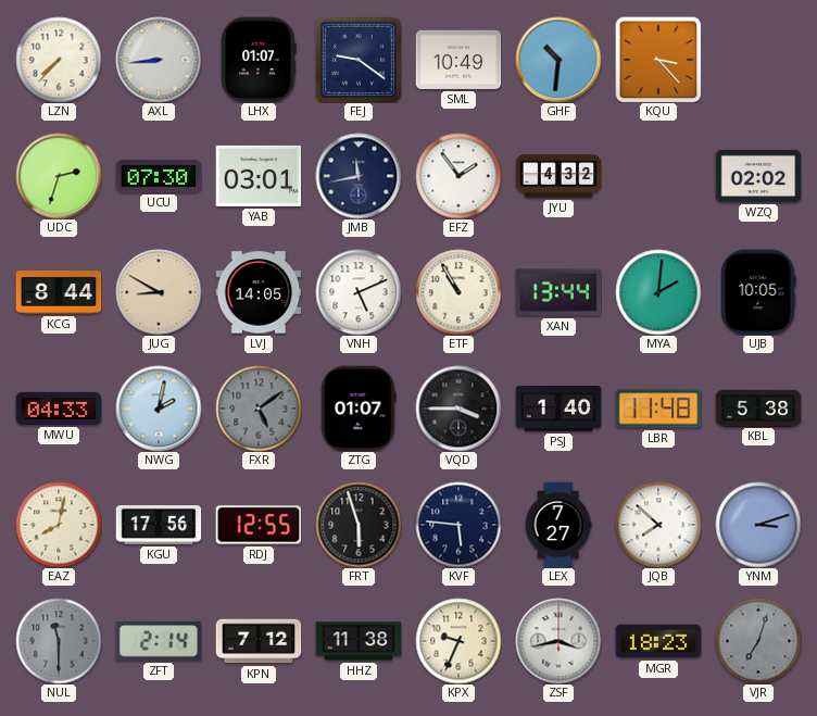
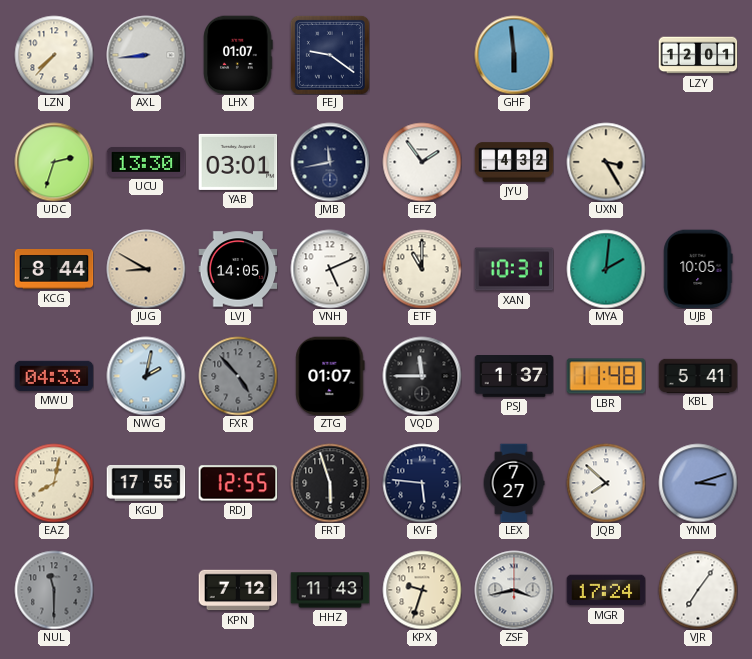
SML: 10:49 -> none
GHF: 10:31 -> 5:59
KQU: 3:23 -> none
LZY: none -> 12:01
UCU: 07:30 -> 13:30
UXN: none -> 3:25
WZQ: 02:02 -> none
ETF: 10:55 -> 11:00
XAN: 13:44 -> 10:31
FXR: 5:09 -> 4:53
VQD: 3:45 -> 11:45
PSJ: 1:40 -> 1:37
KBL: 5:38 -> 5:41
KGU: 17:56 -> 17:55
ZFT: 2:14 -> none
HHZ: 11:38 -> 11:43
KPX: 9:34 -> 9:33
MGR: 18:23 -> 17:24
VJR: 7:03 -> 7:06
VJR dial: grey -> white
